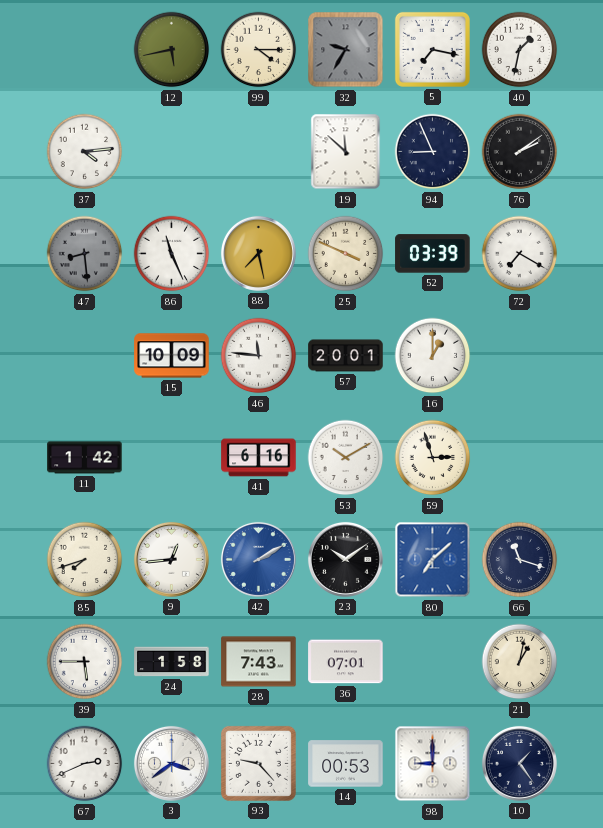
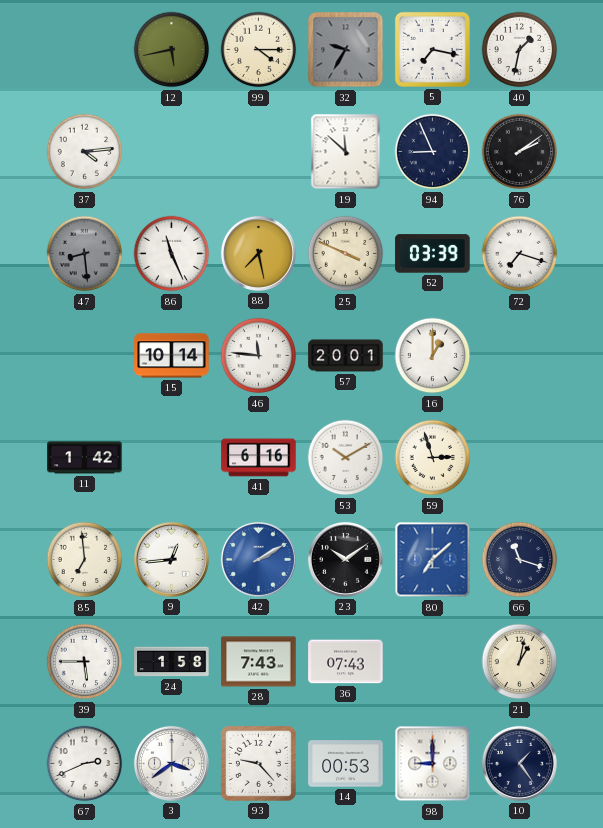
72: 7:20 -> 7:18
15: 10:09 -> 10:14
85: 7:42 -> 6:59
36: 07:01 -> 07:43
